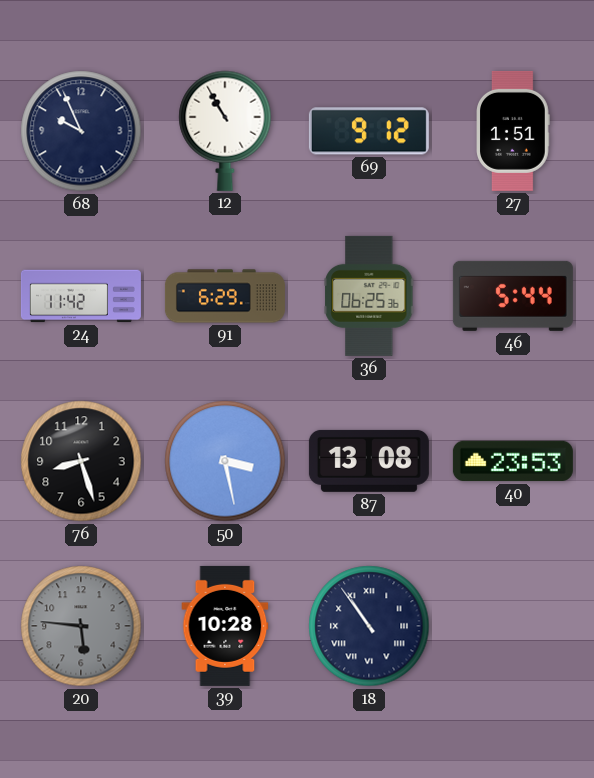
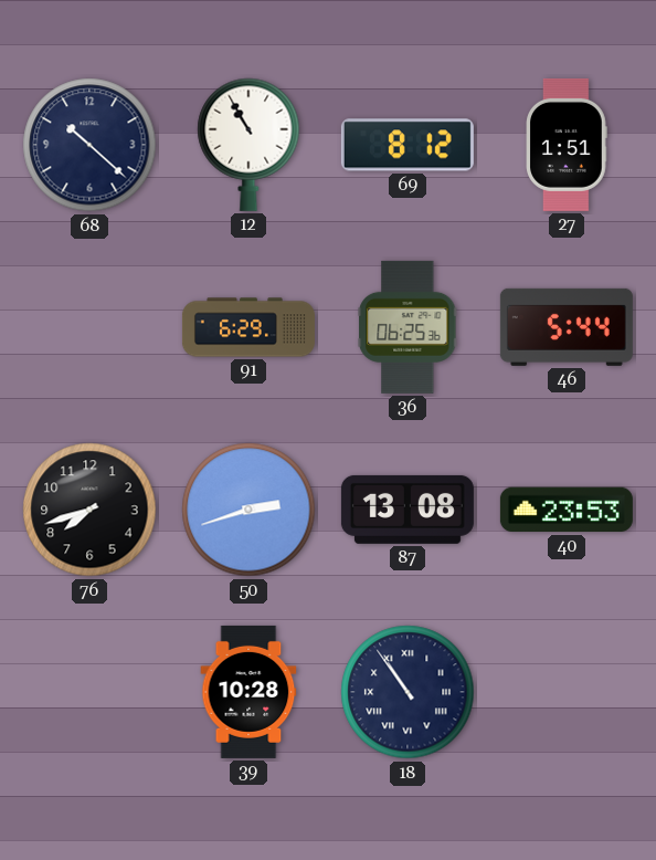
68: 9:56 -> 10:22
69: 9:12 -> 8:12
24: 11:42 -> none
76: 8:27 -> 7:42
50: 3:28 -> 2:42
20: 5:46 -> none
